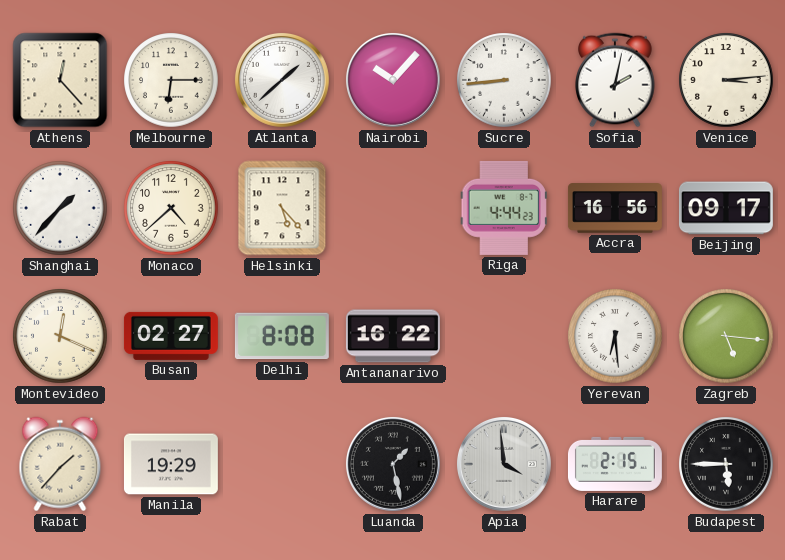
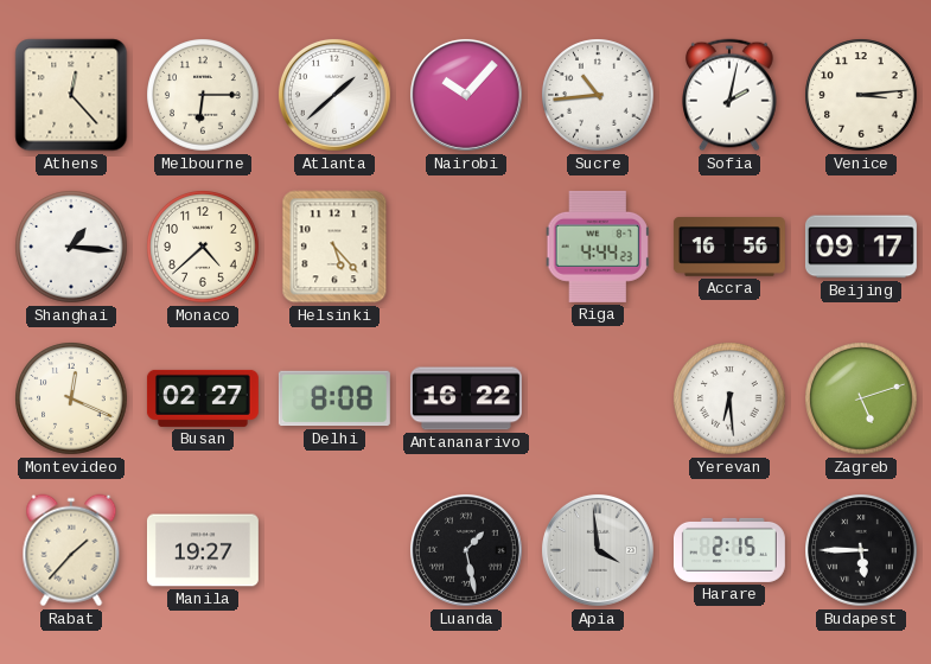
Sucre: 8:44 -> 10:44
Shanghai: 1:37 -> 1:16
Zagreb: 5:16 -> 5:12
Manila: 19:29 -> 19:27
